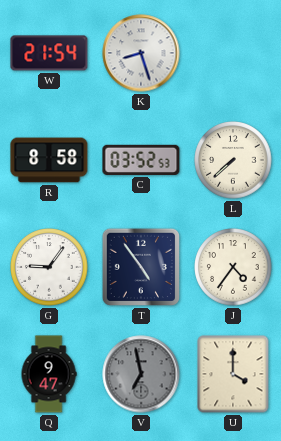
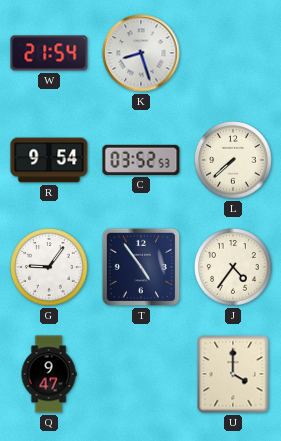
R: 8:58 -> 9:54
V: 6:58 -> none
